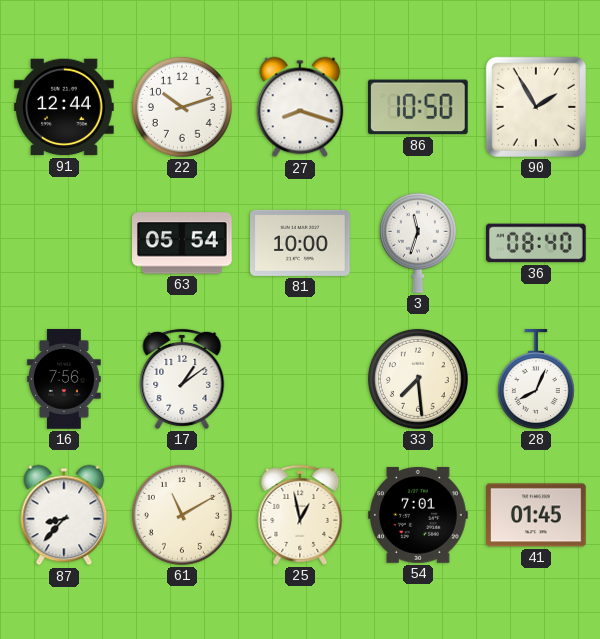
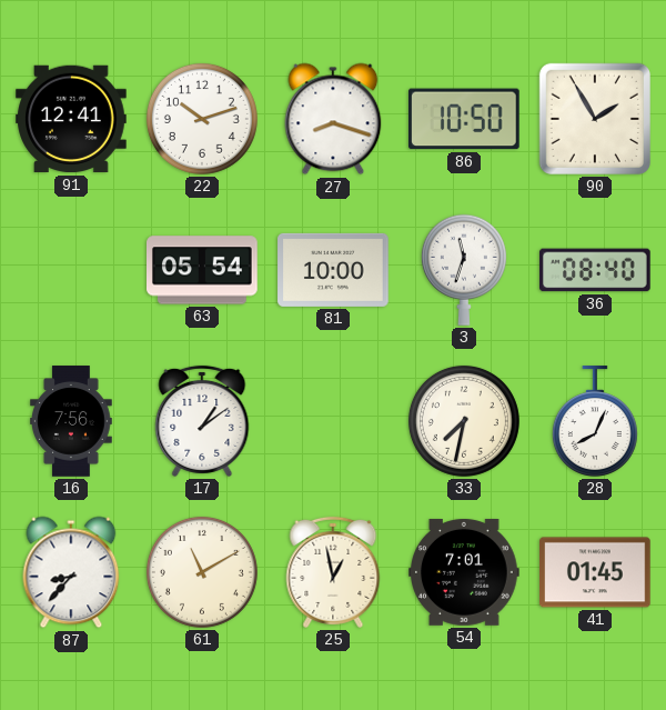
91: 12:44 -> 12:41
33: 7:29 -> 7:32
